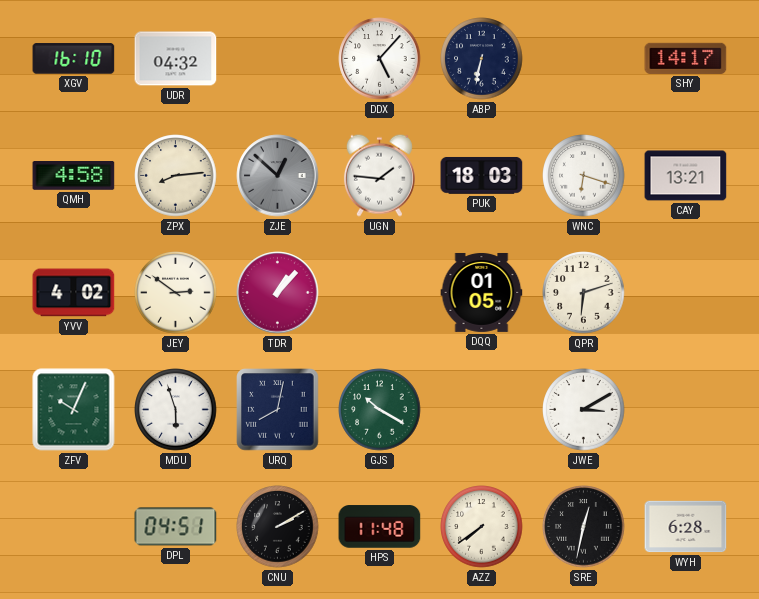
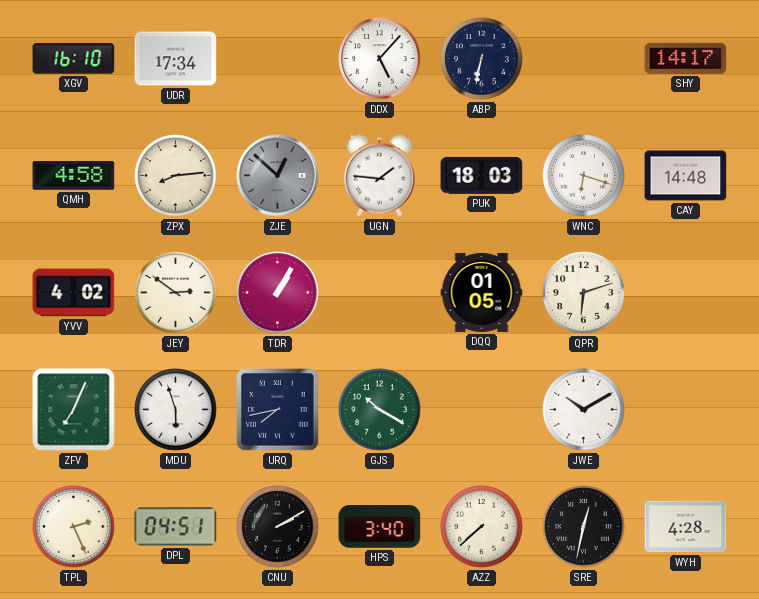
UDR: 04:32 -> 17:34
CAY: 13:21 -> 14:48
TDR: 1:07 -> 1:05
ZFV: 10:04 -> 7:04
URQ: 8:02 -> 7:43
JWE: 3:10 -> 10:10
TPL: none -> 2:26
HPS: 11:48 -> 3:40
AZZ: 7:39 -> 7:38
WYH: 6:28 -> 4:28
